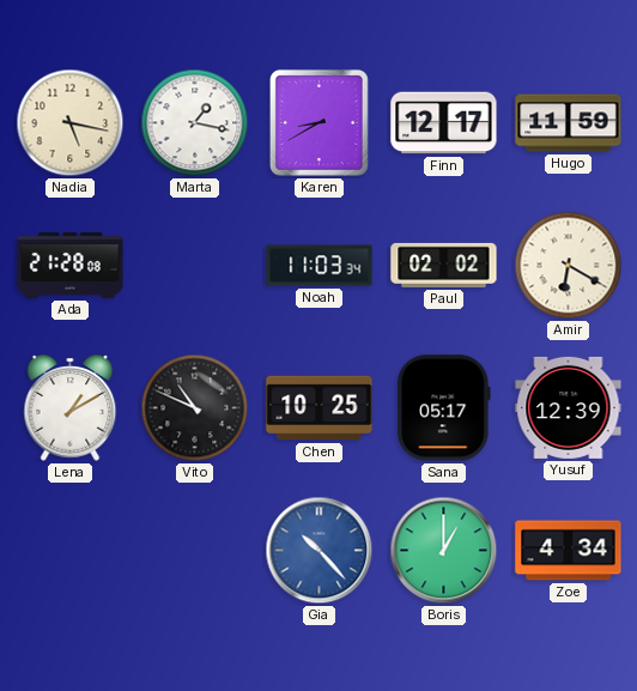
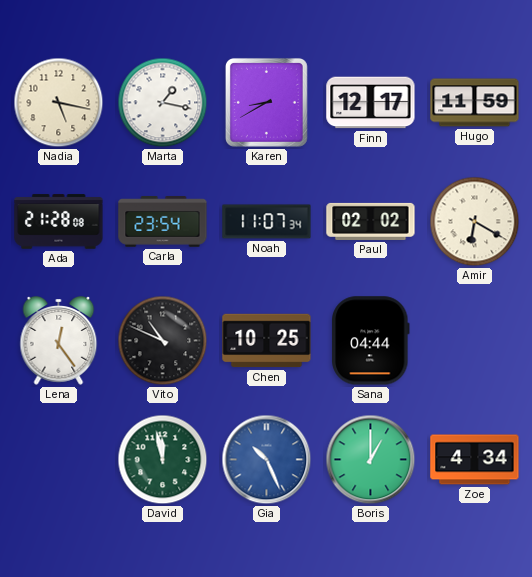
Carla: none -> 23:54
Noah: 11:03 -> 11:07
Lena: 1:10 -> 12:24
Sana: 05:17 -> 04:44
Yusuf: 12:39 -> none
David: none -> 11:58
Gia: 10:23 -> 10:26
